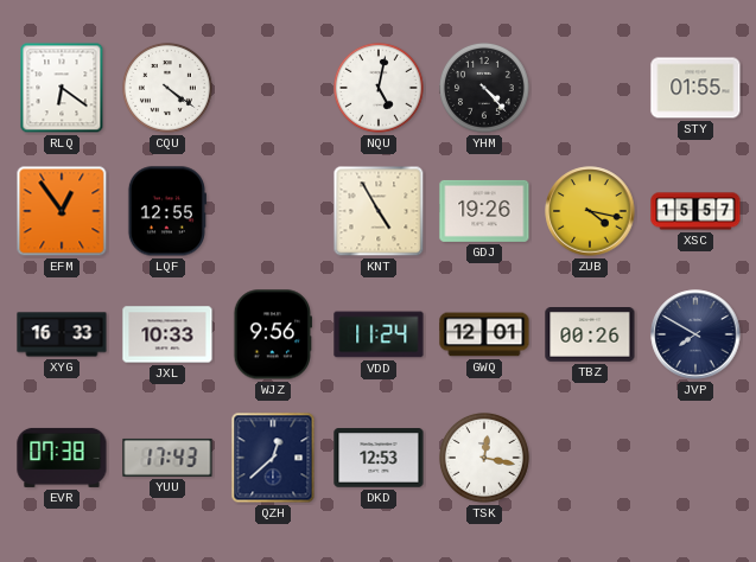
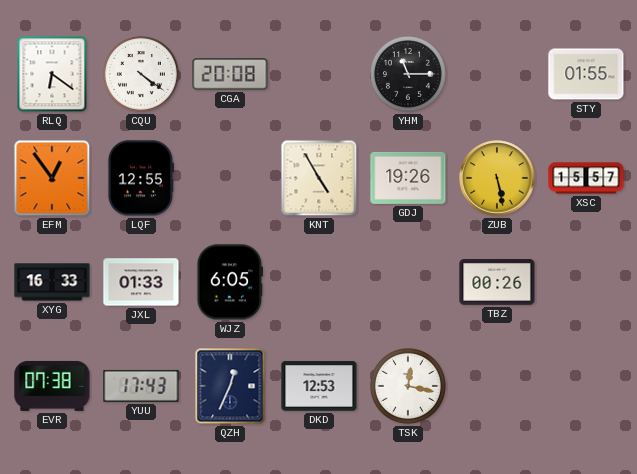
CGA: none -> 20:08
NQU: 5:02 -> none
YHM: 4:23 -> 11:15
ZUB: 4:17 -> 5:28
JXL: 10:33 -> 01:33
WJZ: 9:56 -> 6:05
VDD: 11:24 -> none
GWQ: 12:01 -> none
JVP: 7:50 -> none
QZH: 12:38 -> 12:34
